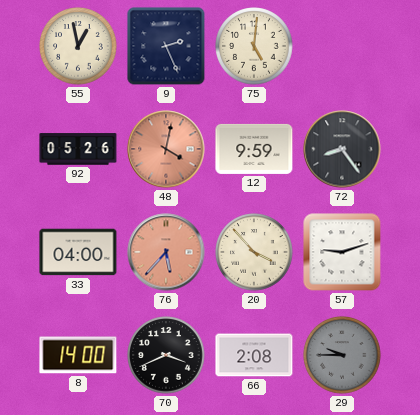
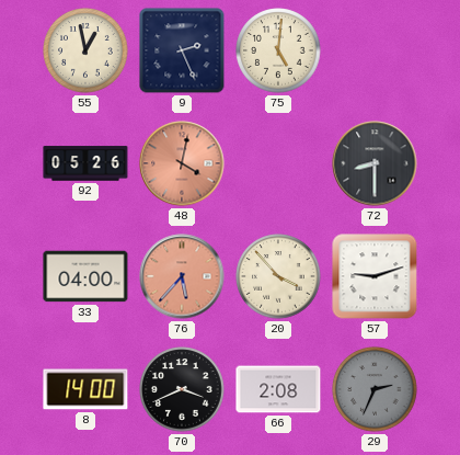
12: 9:59 -> none
72: 8:24 -> 8:30
29: 9:45 -> 2:34
